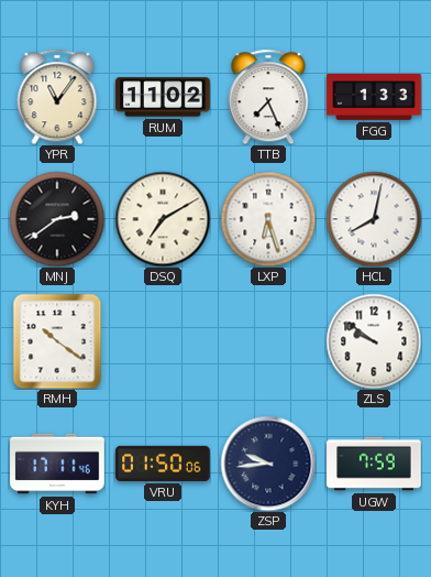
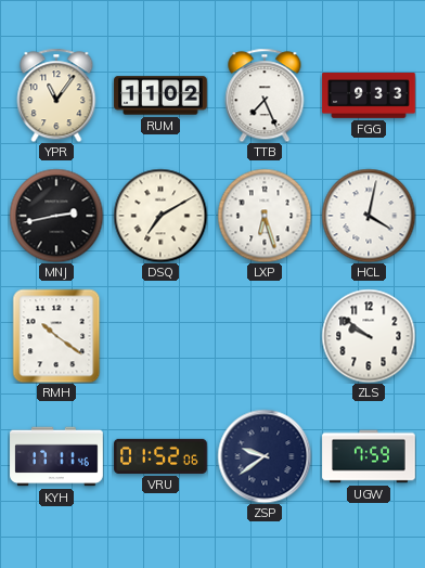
FGG: 1:33 -> 9:33
MNJ: 2:39 -> 2:43
HCL: 8:02 -> 4:02
VRU: 01:50 -> 01:52
ZSP: 9:44 -> 9:39
